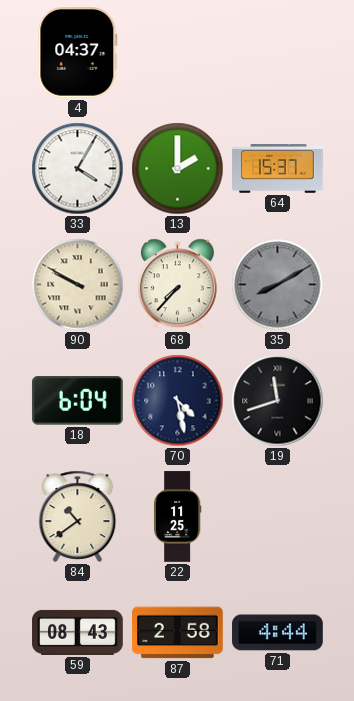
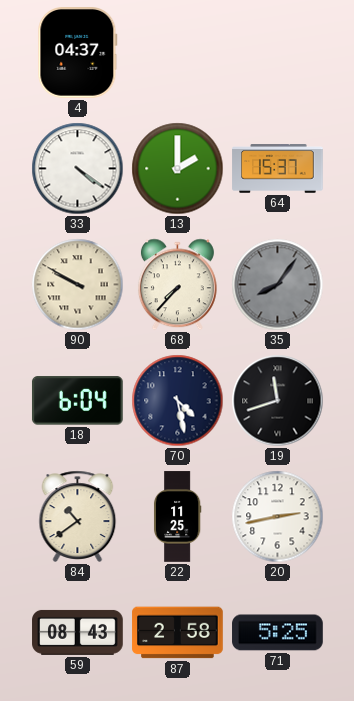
33: 4:05 -> 4:21
35: 8:10 -> 8:06
20: none -> 2:43
71: 4:44 -> 5:25
